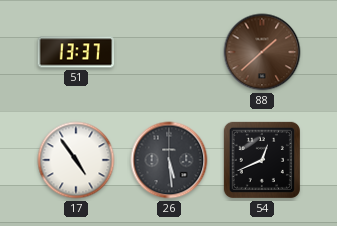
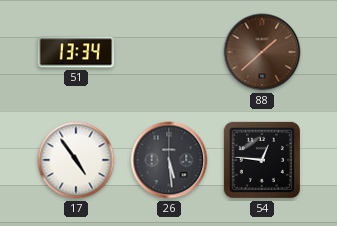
51: 13:37 -> 13:34
54: 12:41 -> 12:46
